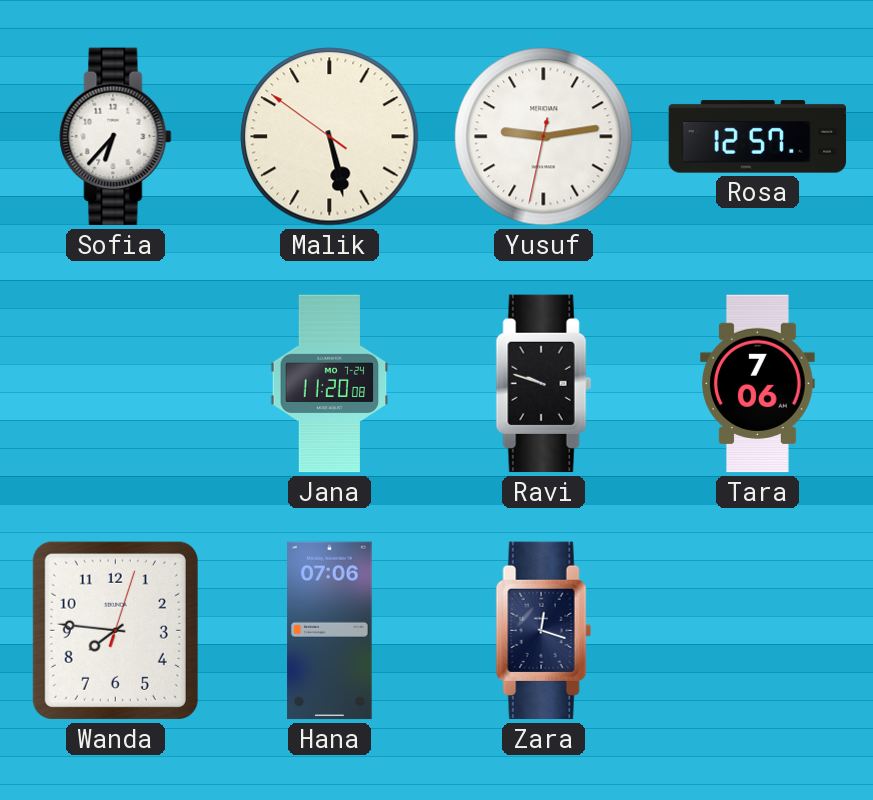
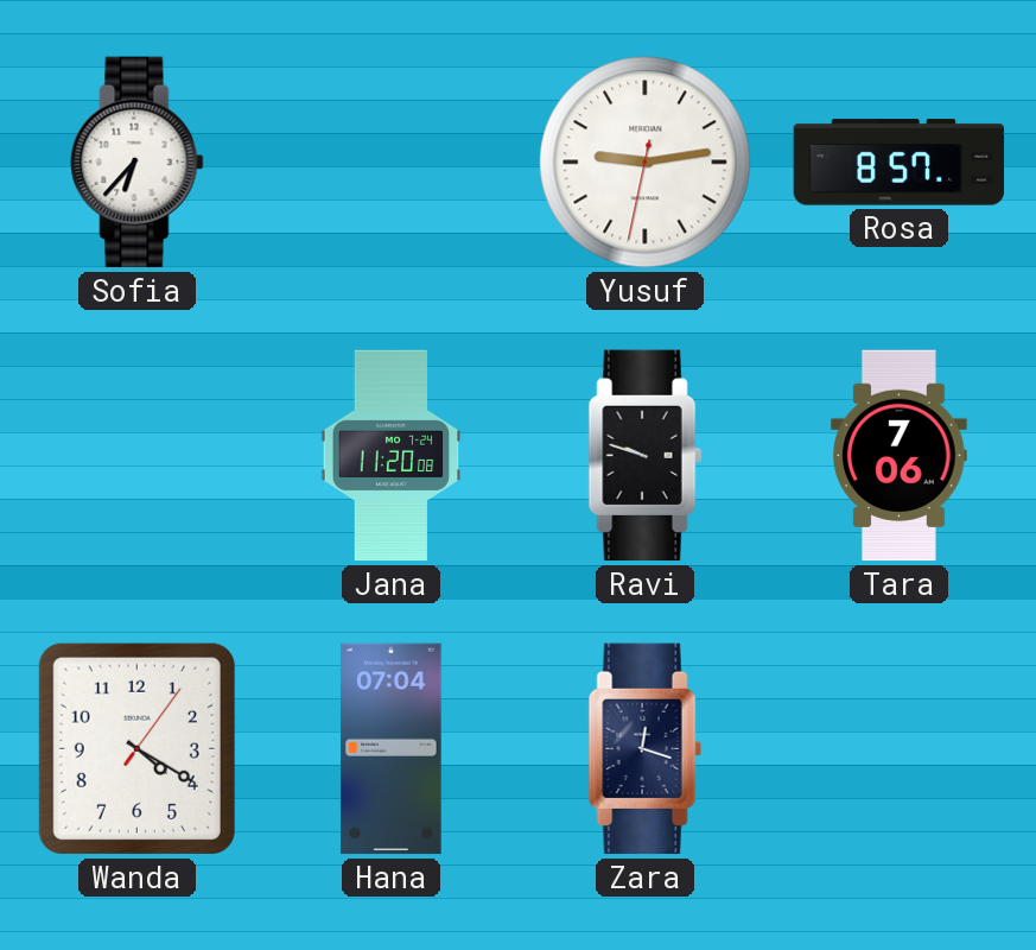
Malik: 5:27 -> none
Rosa: 12:57 -> 8:57
Wanda: 7:46 -> 4:20
Hana: 07:06 -> 07:04
